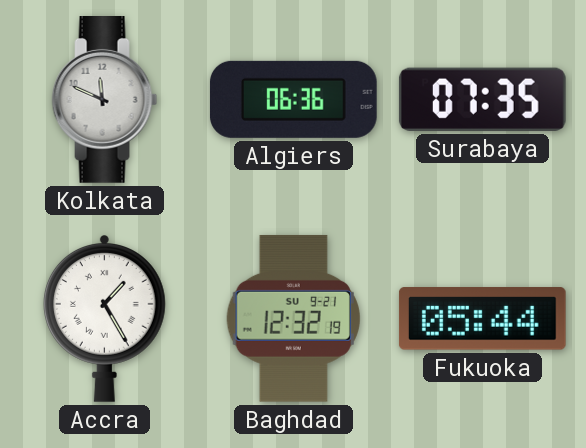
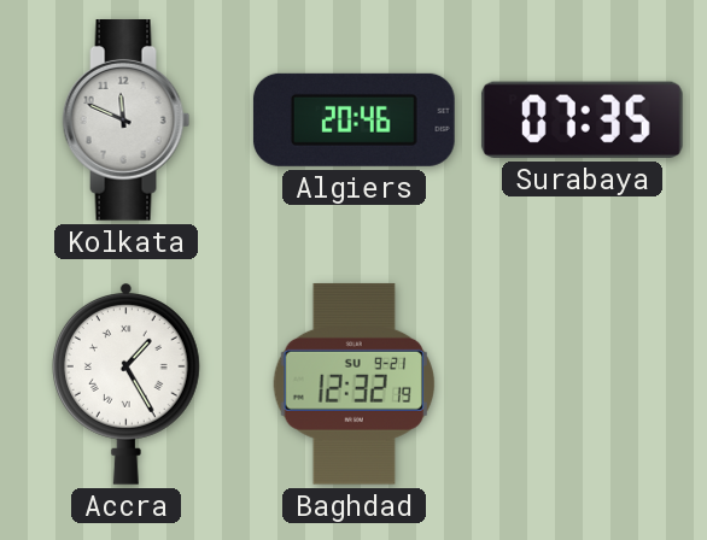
Algiers: 06:36 -> 20:46
Fukuoka: 05:44 -> none
